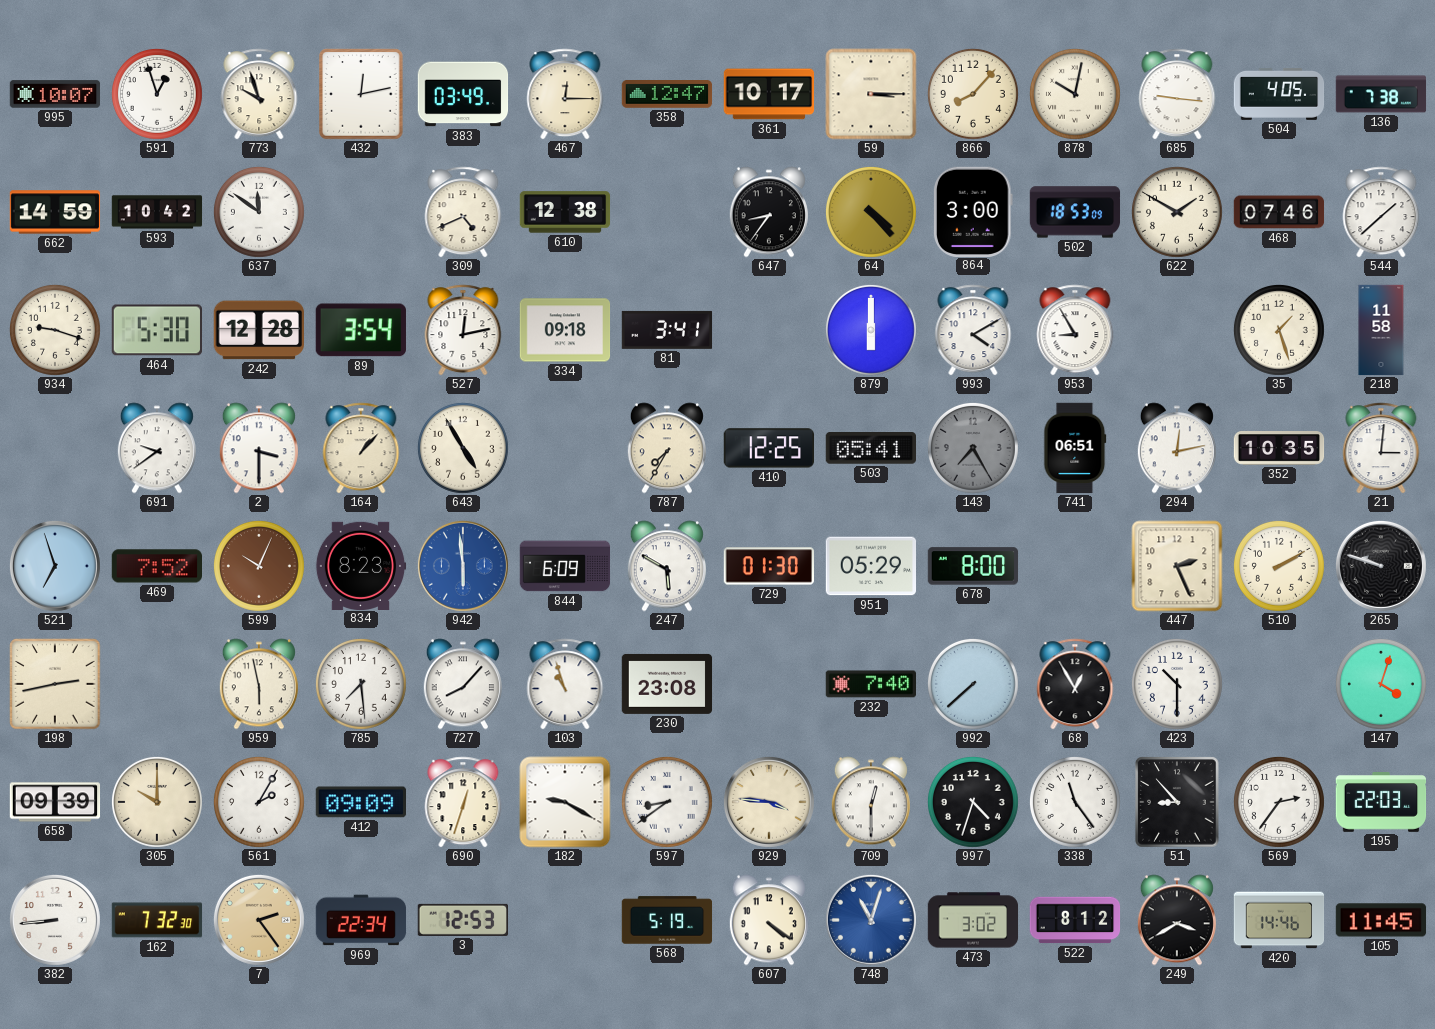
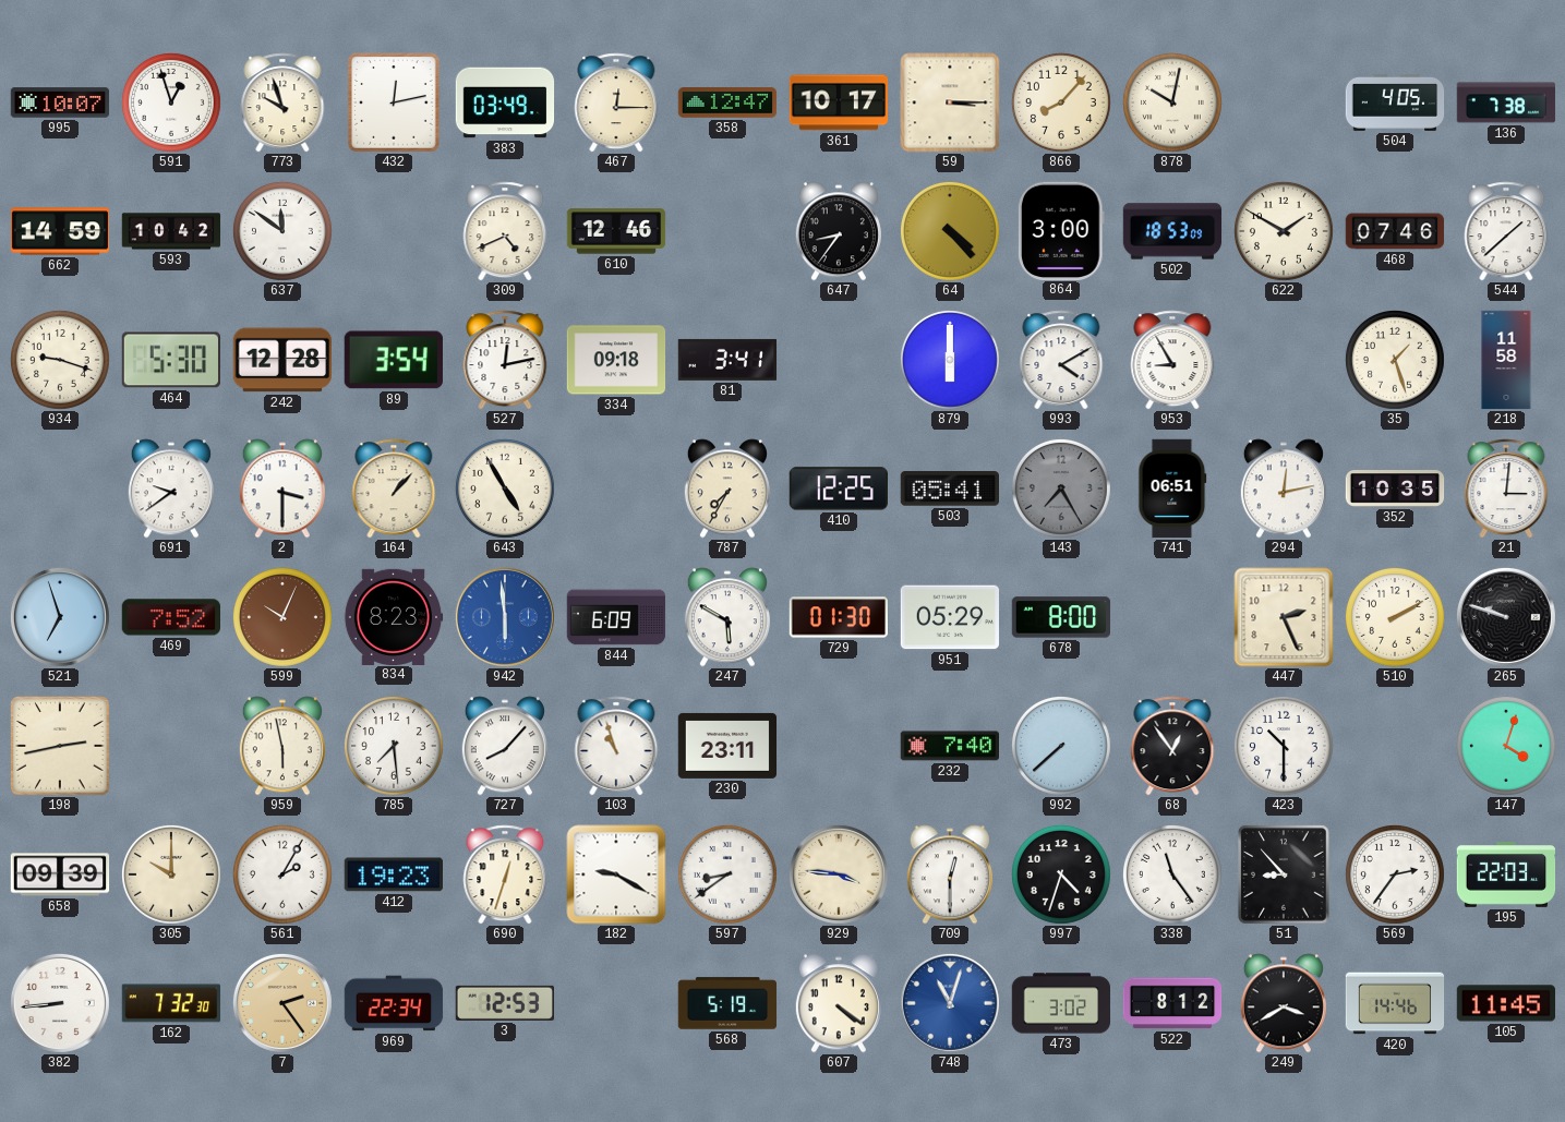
685: 9:16 -> none
610: 12:38 -> 12:46
230: 23:08 -> 23:11
68: 12:55 -> 12:54
412: 09:09 -> 19:23
